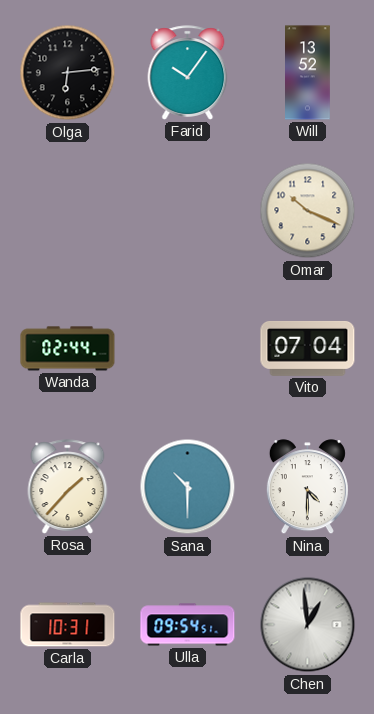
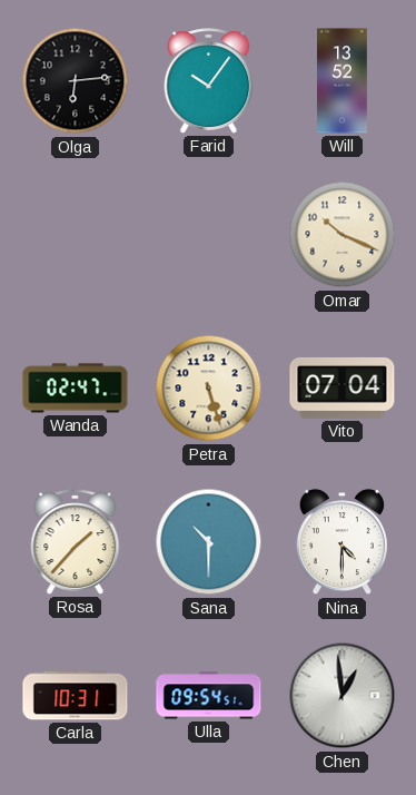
Wanda: 02:44 -> 02:47
Petra: none -> 5:27
